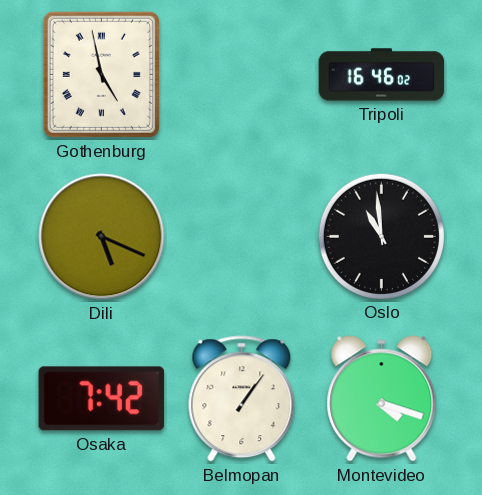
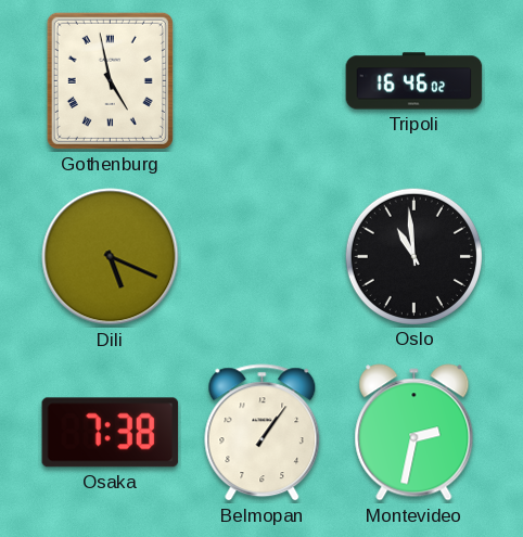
Osaka: 7:42 -> 7:38
Montevideo: 4:18 -> 2:32
